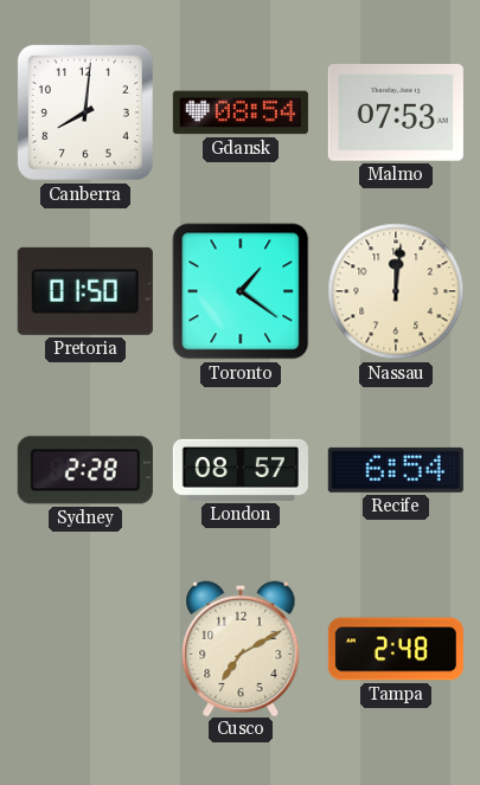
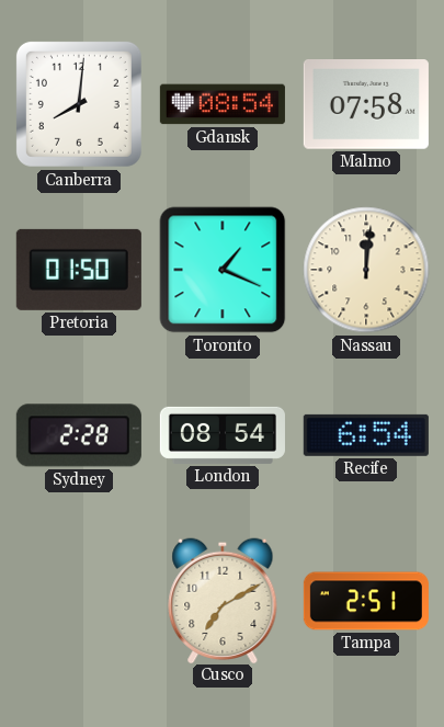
Malmo: 07:53 -> 07:58
Toronto: 1:21 -> 1:19
London: 08:57 -> 08:54
Tampa: 2:48 -> 2:51
